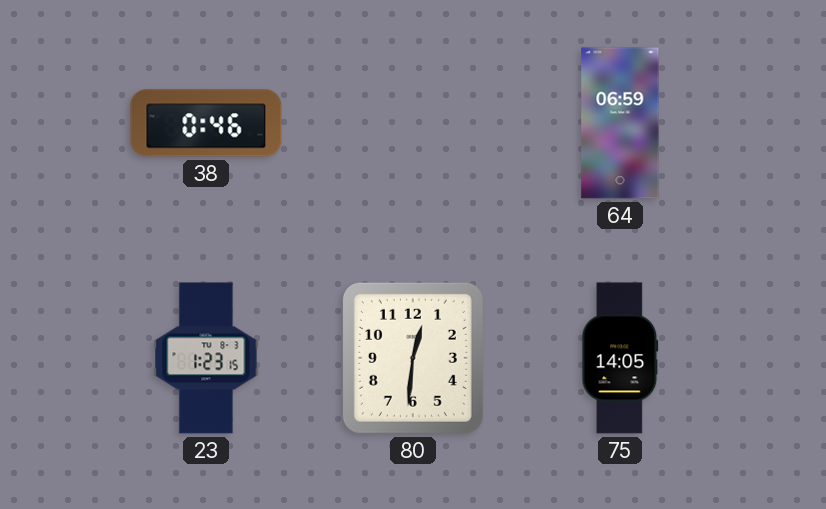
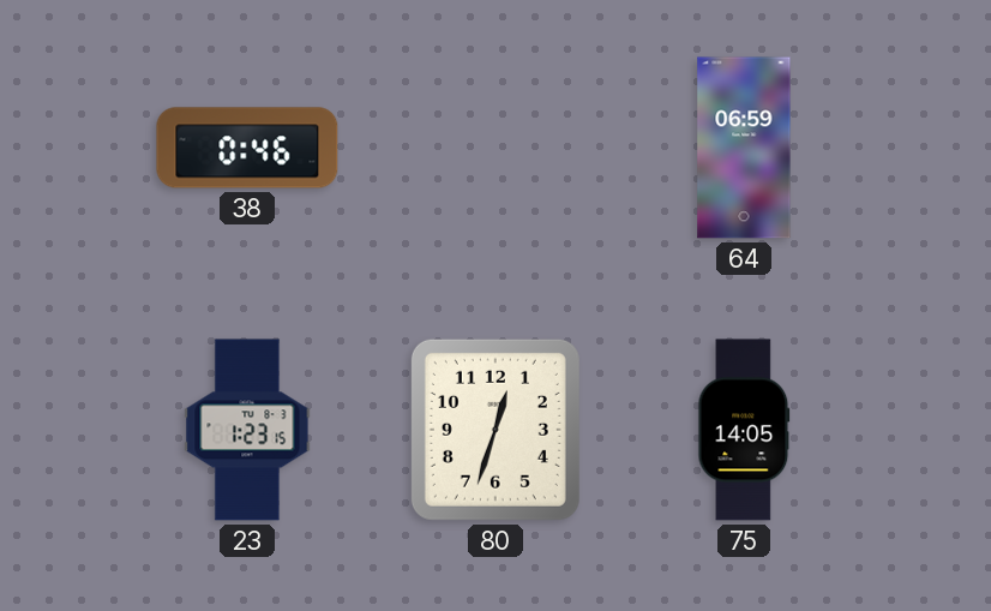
80: 12:31 -> 12:33
